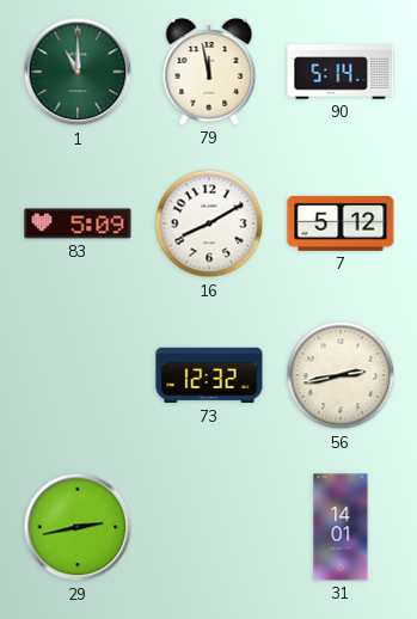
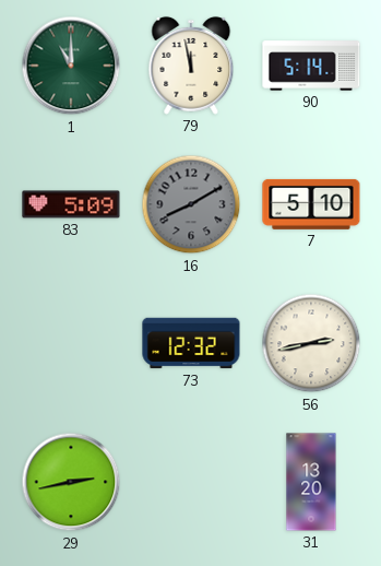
16 dial: white -> grey
7: 5:12 -> 5:10
31: 14:01 -> 13:20
